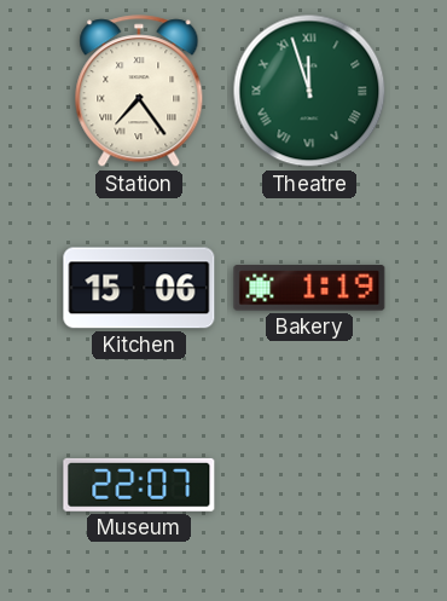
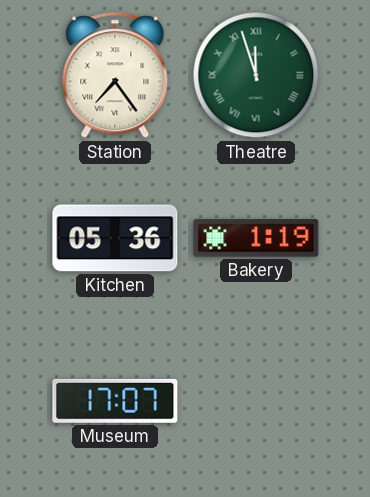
Kitchen: 15:06 -> 05:36
Museum: 22:07 -> 17:07
